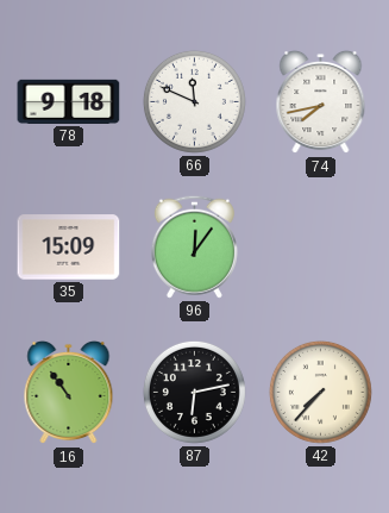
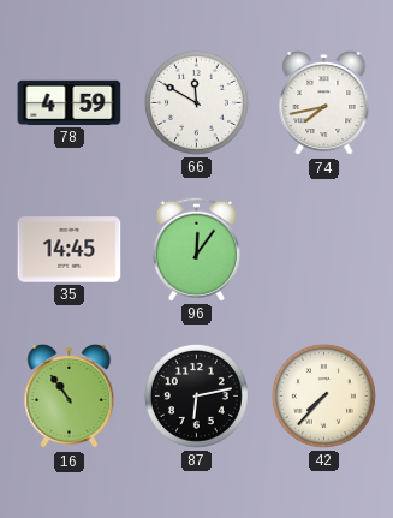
78: 9:18 -> 4:59
66: 11:49 -> 11:50
35: 15:09 -> 14:45
